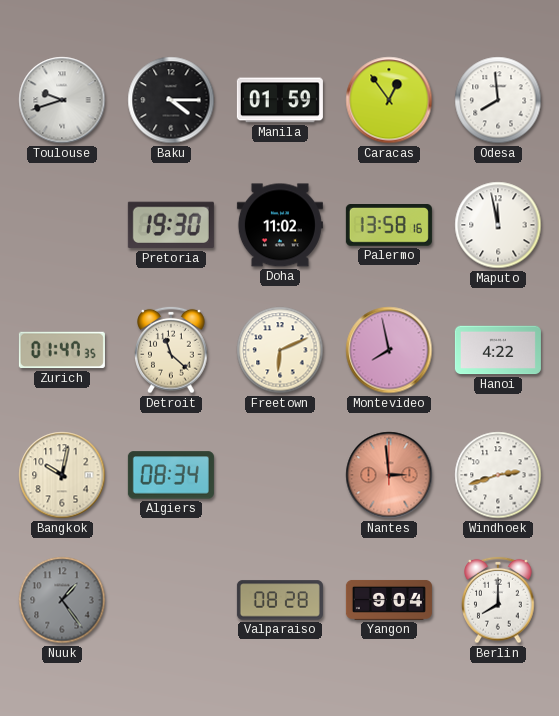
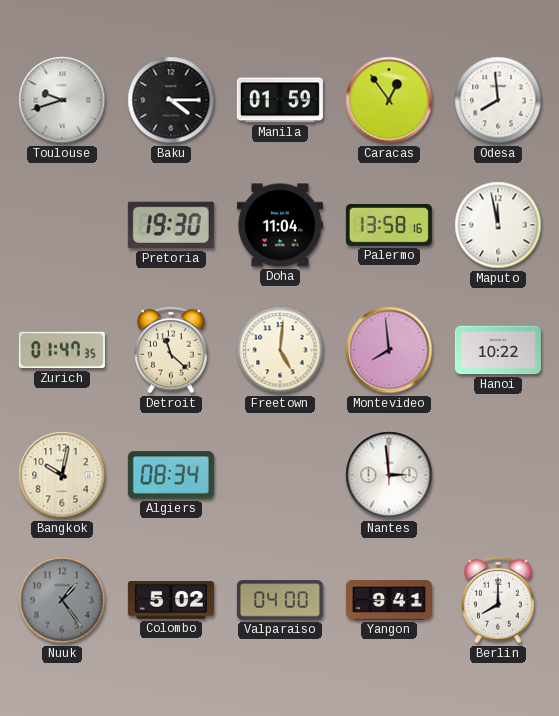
Doha: 11:02 -> 11:04
Freetown: 6:11 -> 5:01
Montevideo: 7:58 -> 7:59
Hanoi: 4:22 -> 10:22
Nantes dial: salmon -> white
Windhoek: 2:42 -> none
Colombo: none -> 5:02
Valparaiso: 08:28 -> 04:00
Yangon: 9:04 -> 9:41
